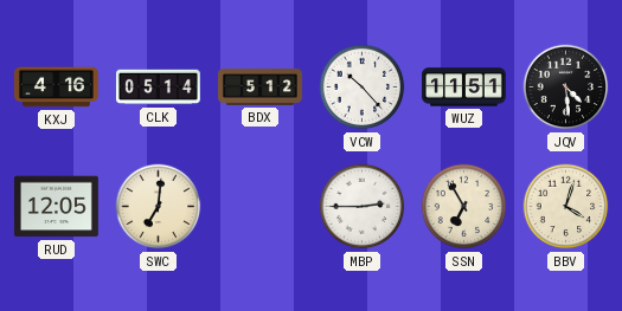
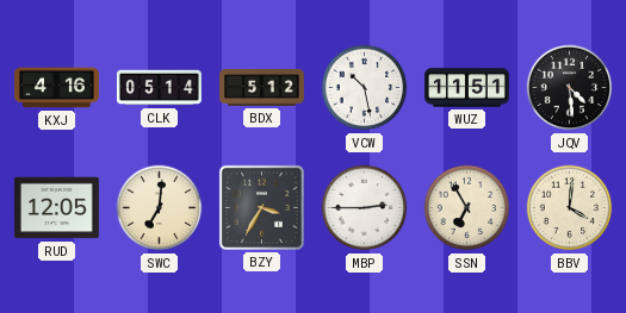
VCW: 10:23 -> 10:28
BZY: none -> 3:35
BBV: 4:03 -> 4:01
